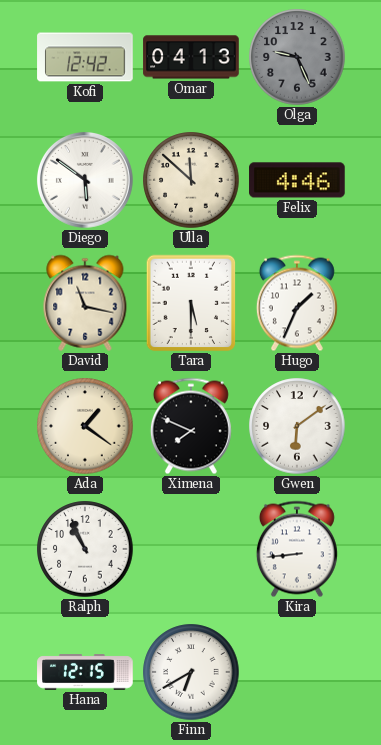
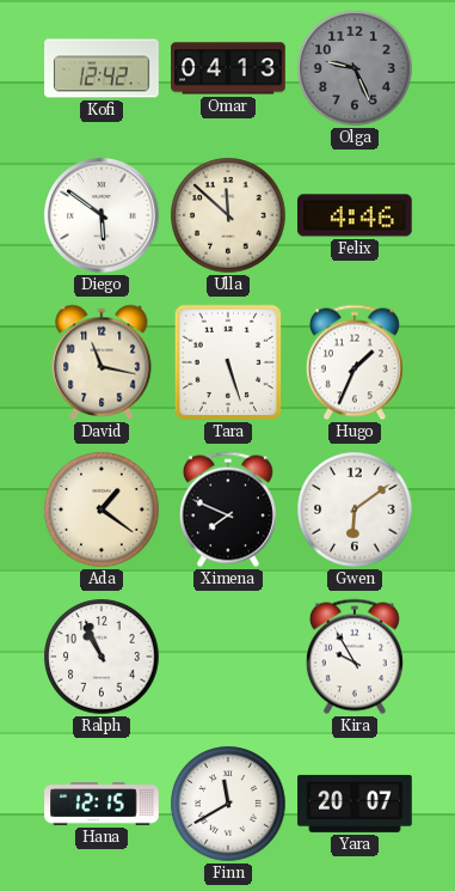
Tara: 5:30 -> 5:27
Kira: 8:44 -> 9:55
Finn: 6:40 -> 11:40
Yara: none -> 20:07
